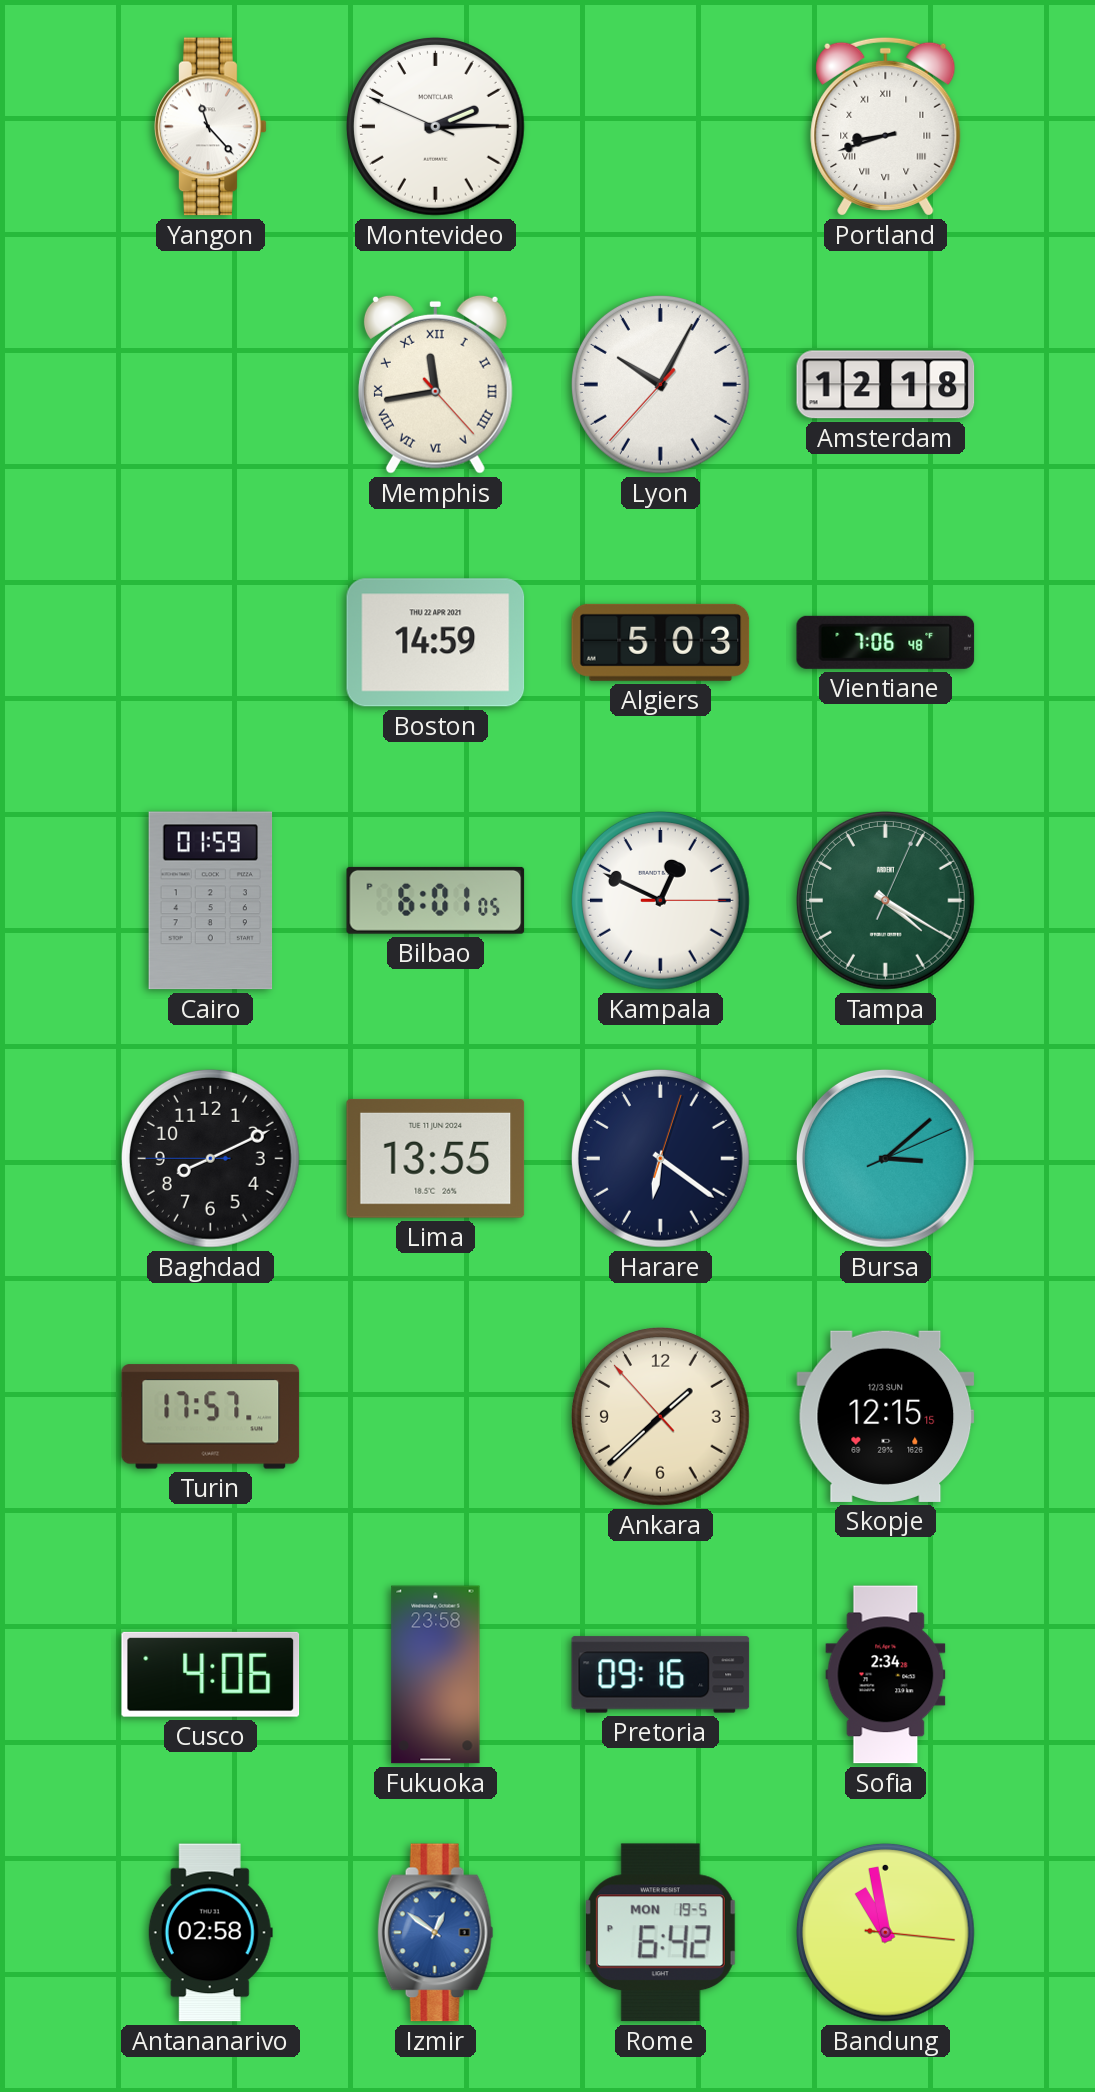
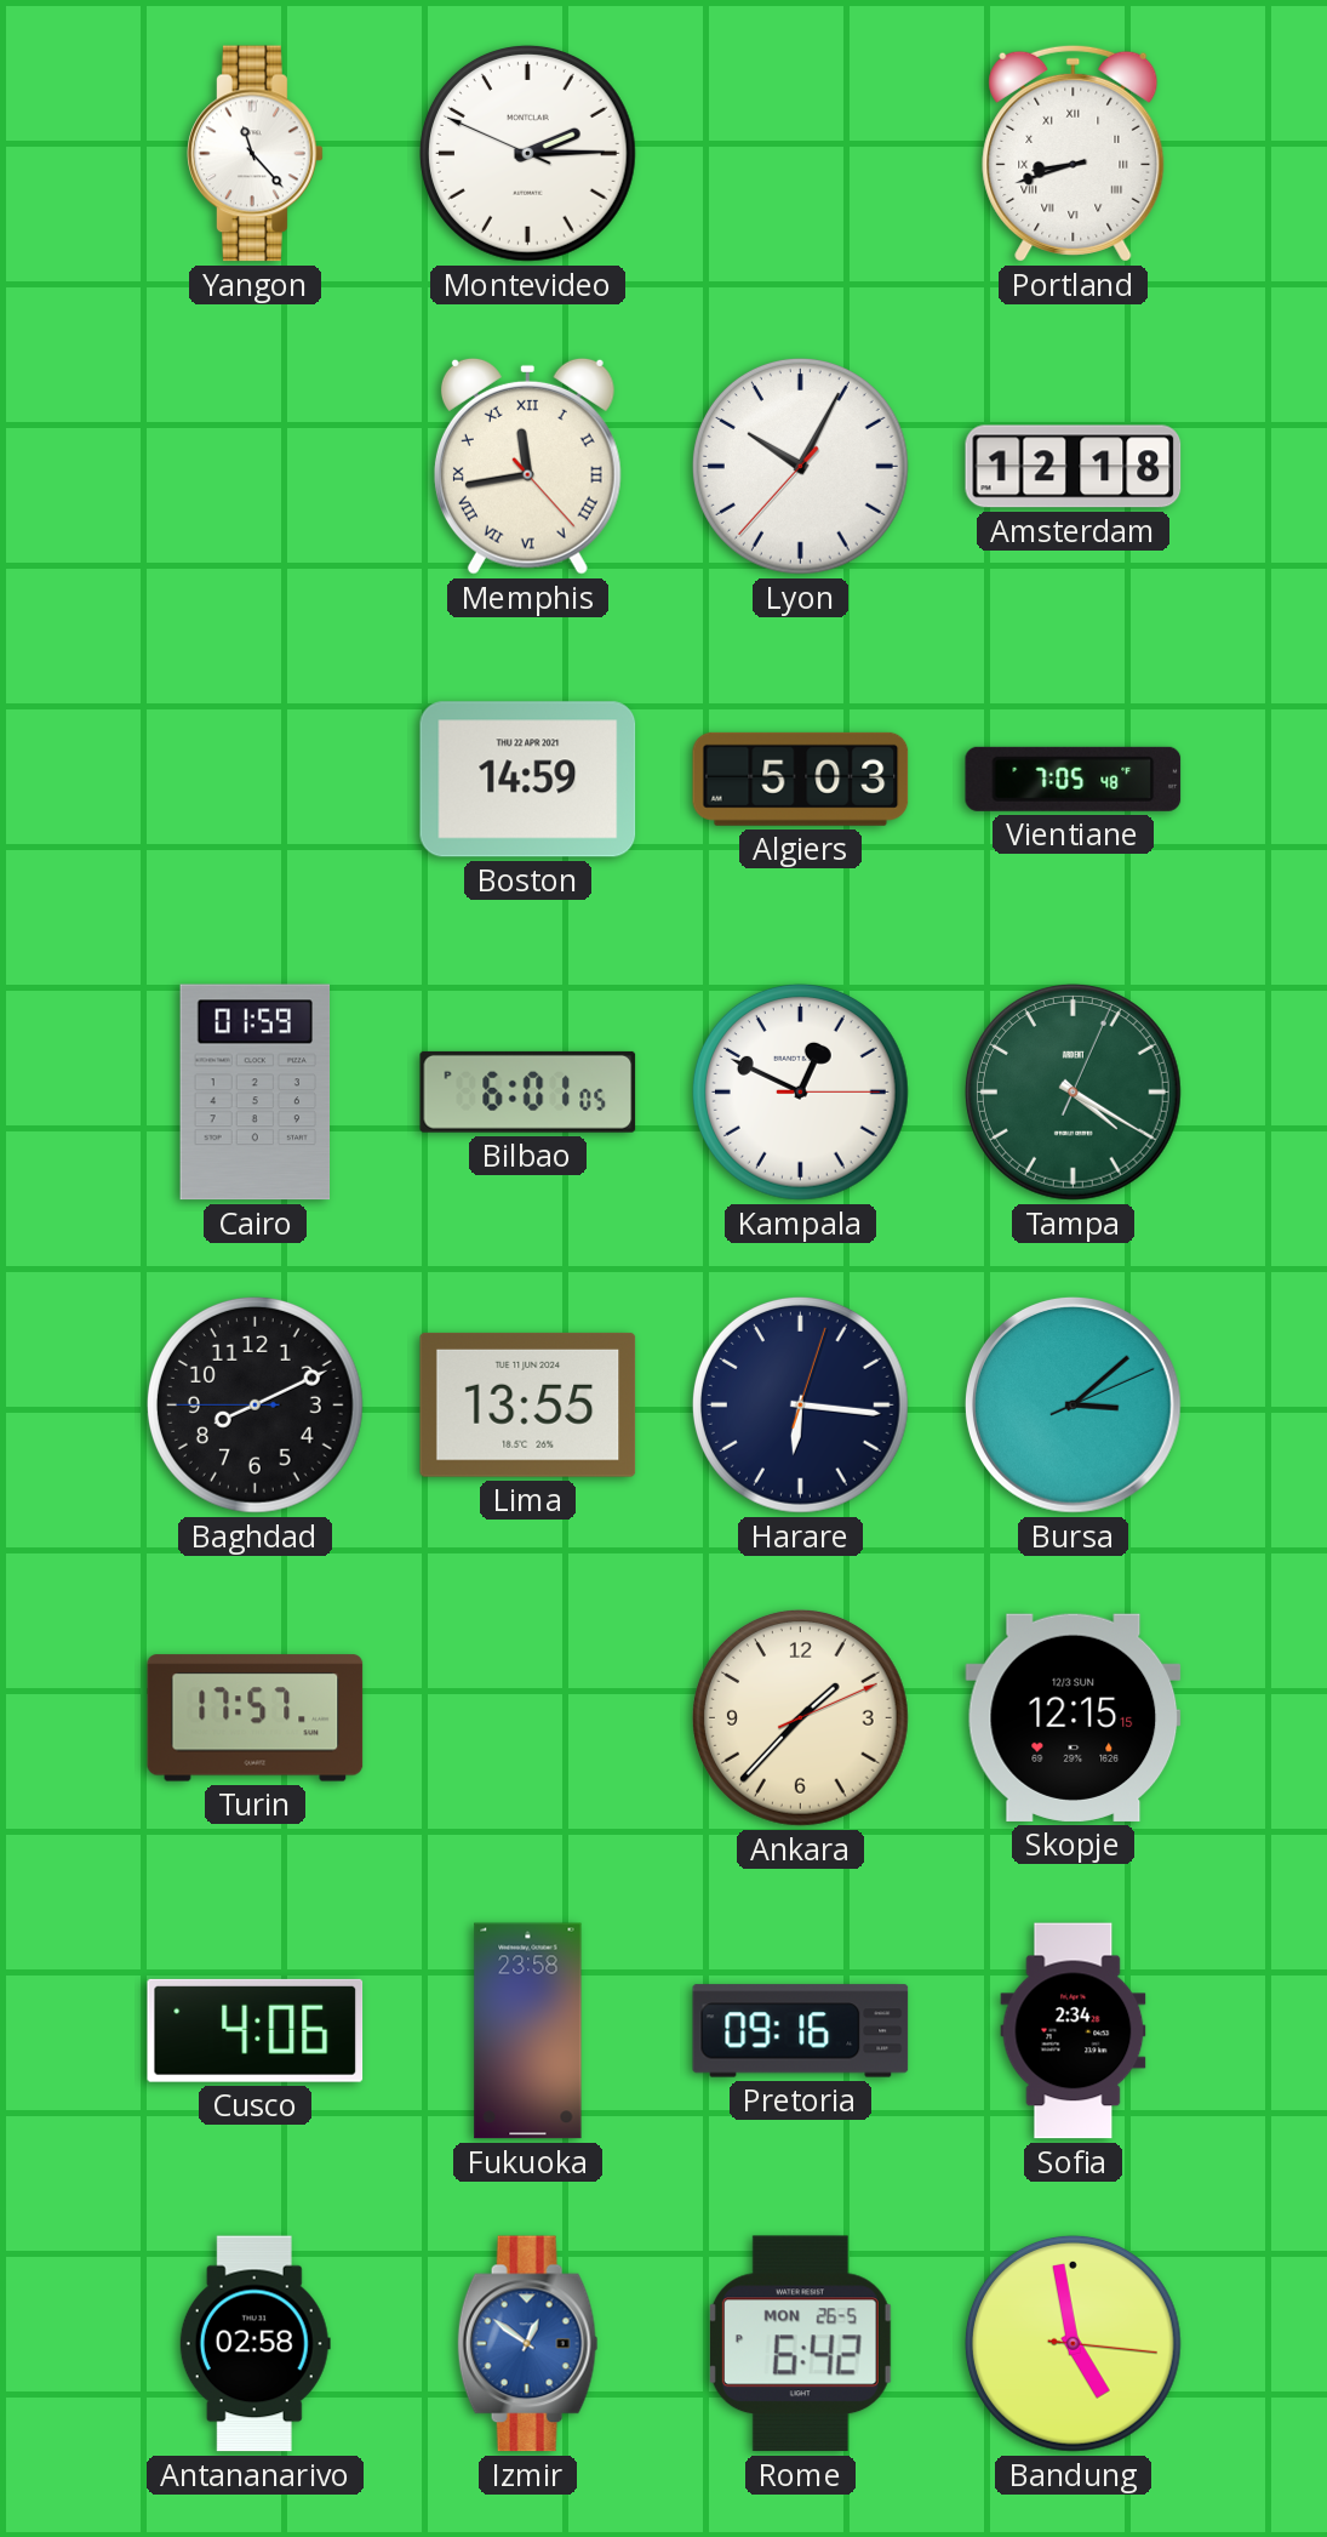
Vientiane: 7:06 -> 7:05
Harare: 6:21 -> 6:16
Ankara: 1:37:53 -> 1:37:11
Rome date: MON 19-5 -> MON 26-5
Bandung: 10:58 -> 4:58
